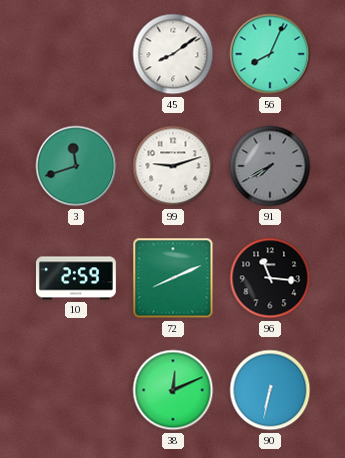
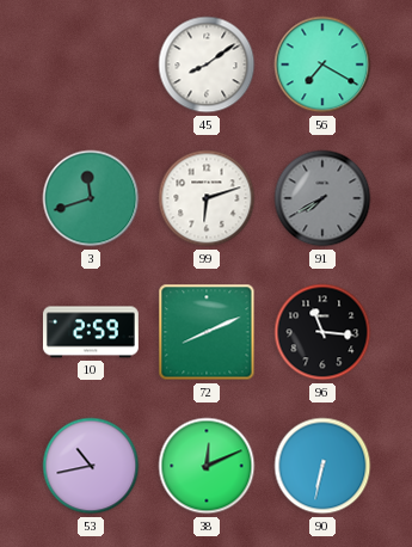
56: 8:04 -> 7:20
99: 9:12 -> 6:12
53: none -> 10:43
